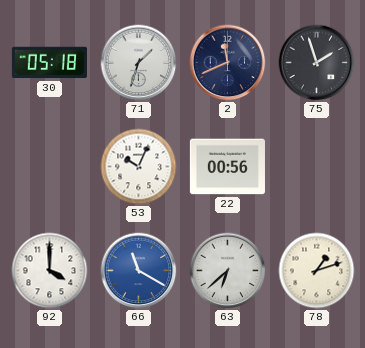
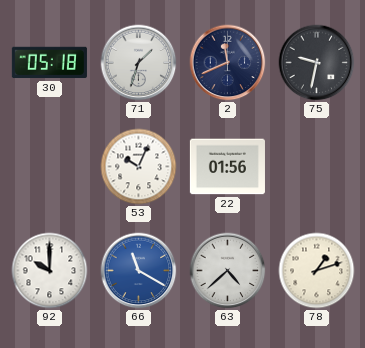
75: 1:57 -> 9:32
22: 00:56 -> 01:56
92: 4:00 -> 10:00
63: 6:38 -> 4:38
